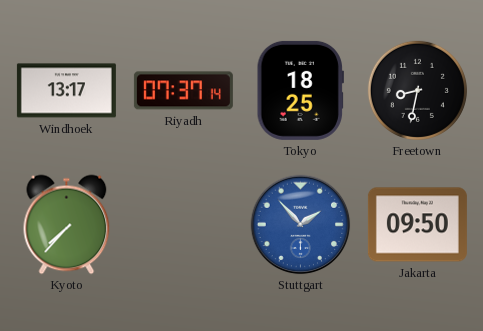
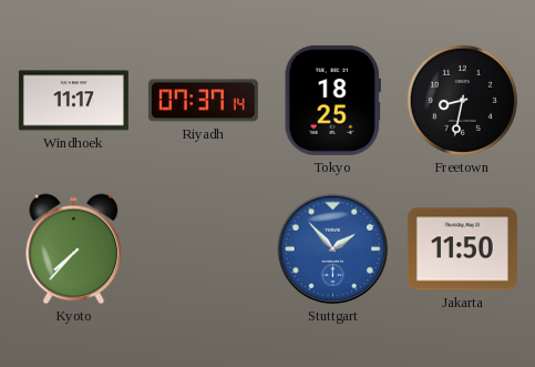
Windhoek: 13:17 -> 11:17
Jakarta: 09:50 -> 11:50
